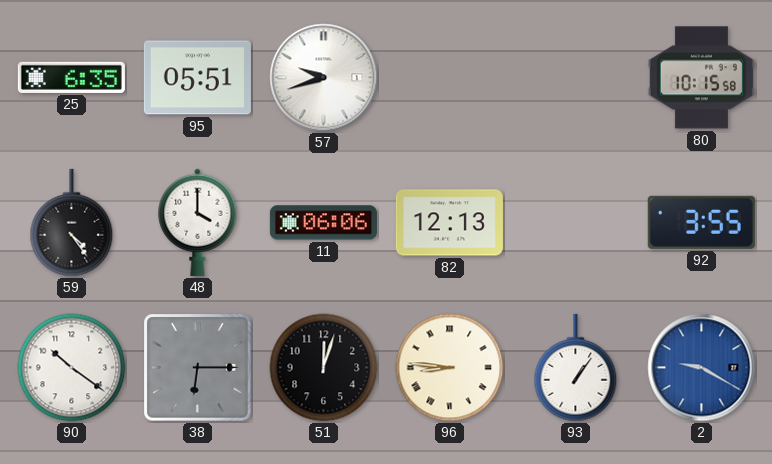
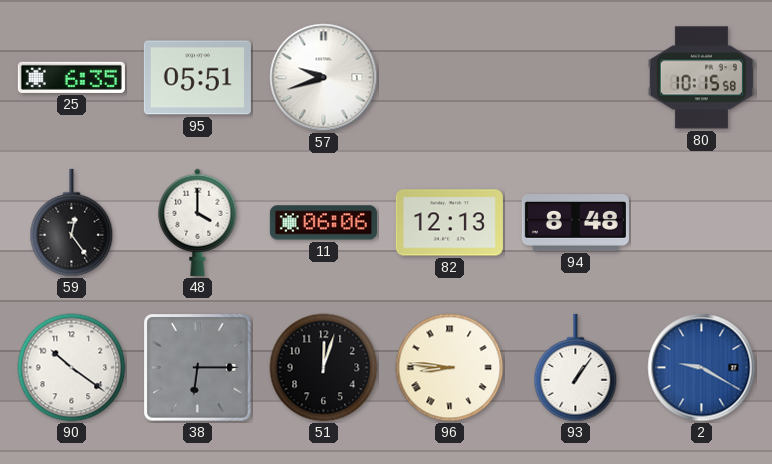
59: 4:24 -> 12:24
94: none -> 8:48
92: 3:55 -> none
